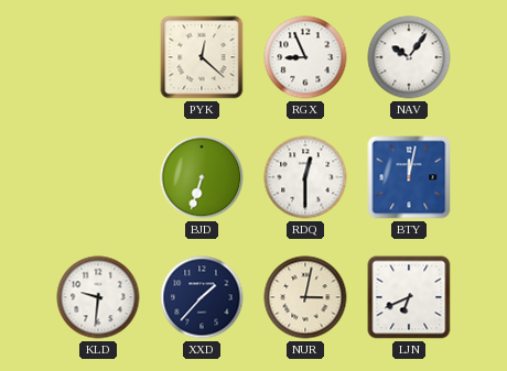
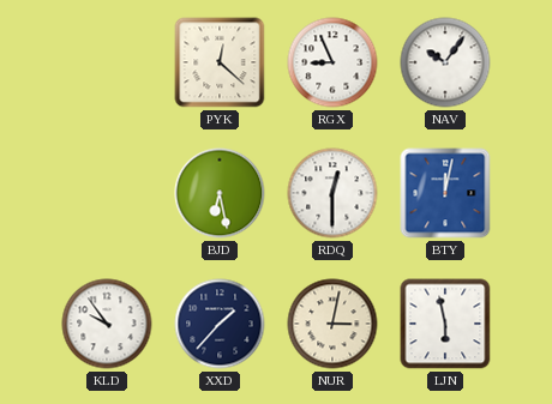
BJD: 6:33 -> 6:28
KLD: 9:31 -> 9:54
LJN: 6:41 -> 5:58
